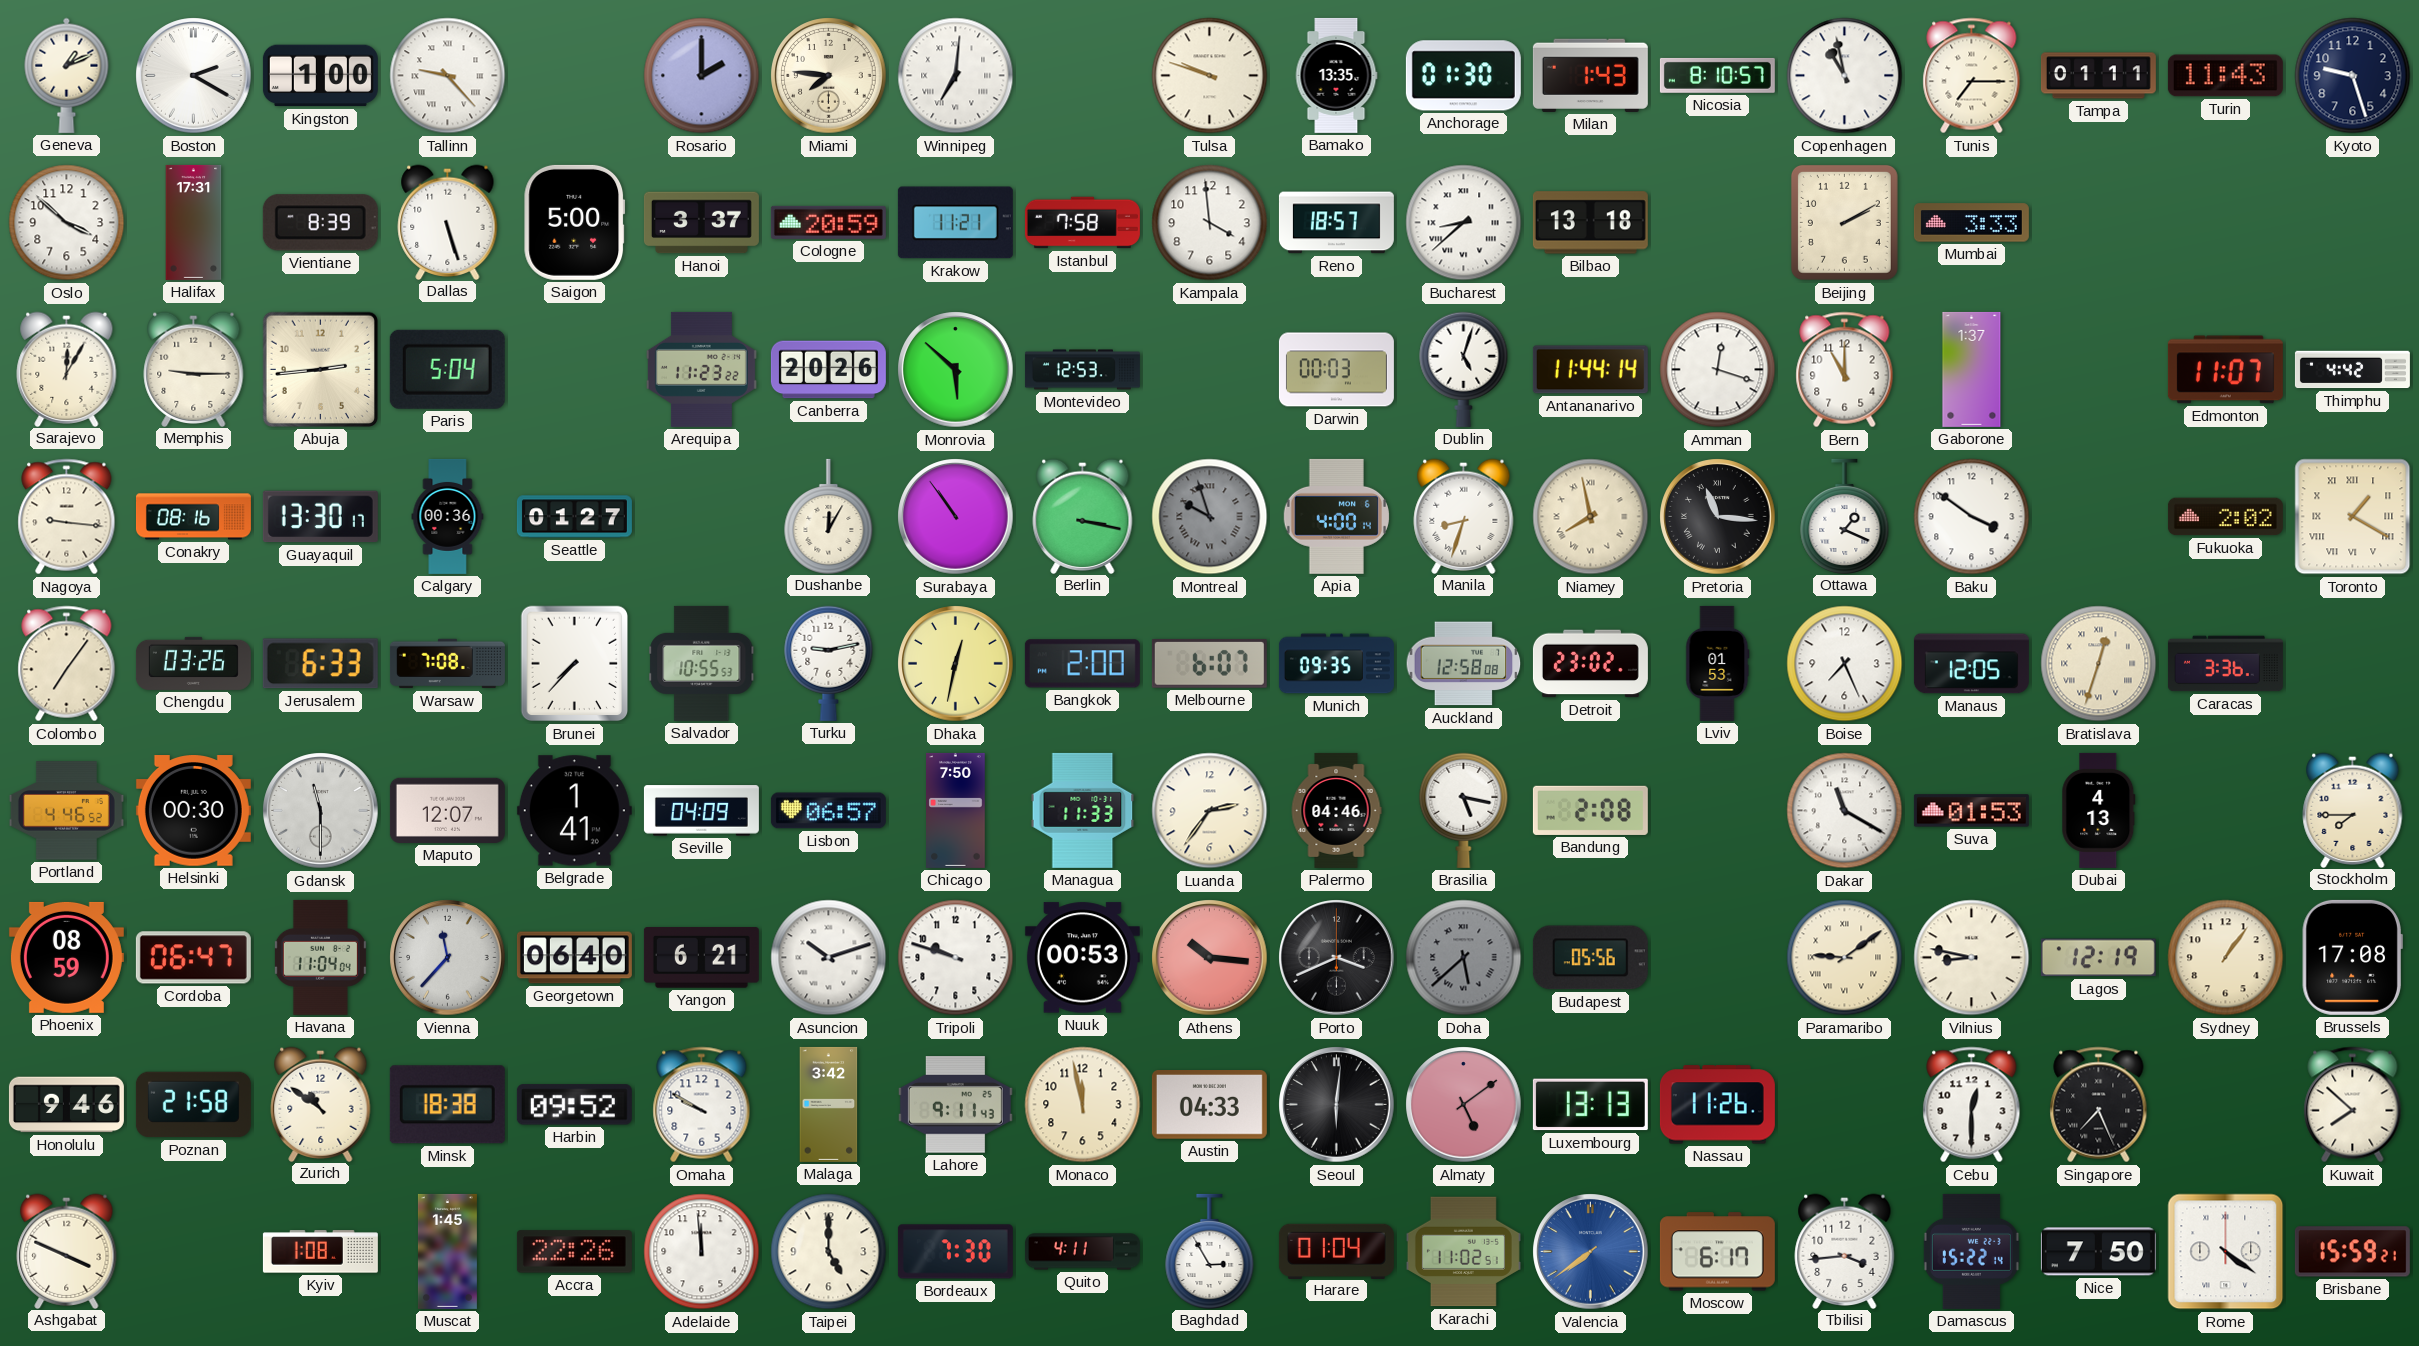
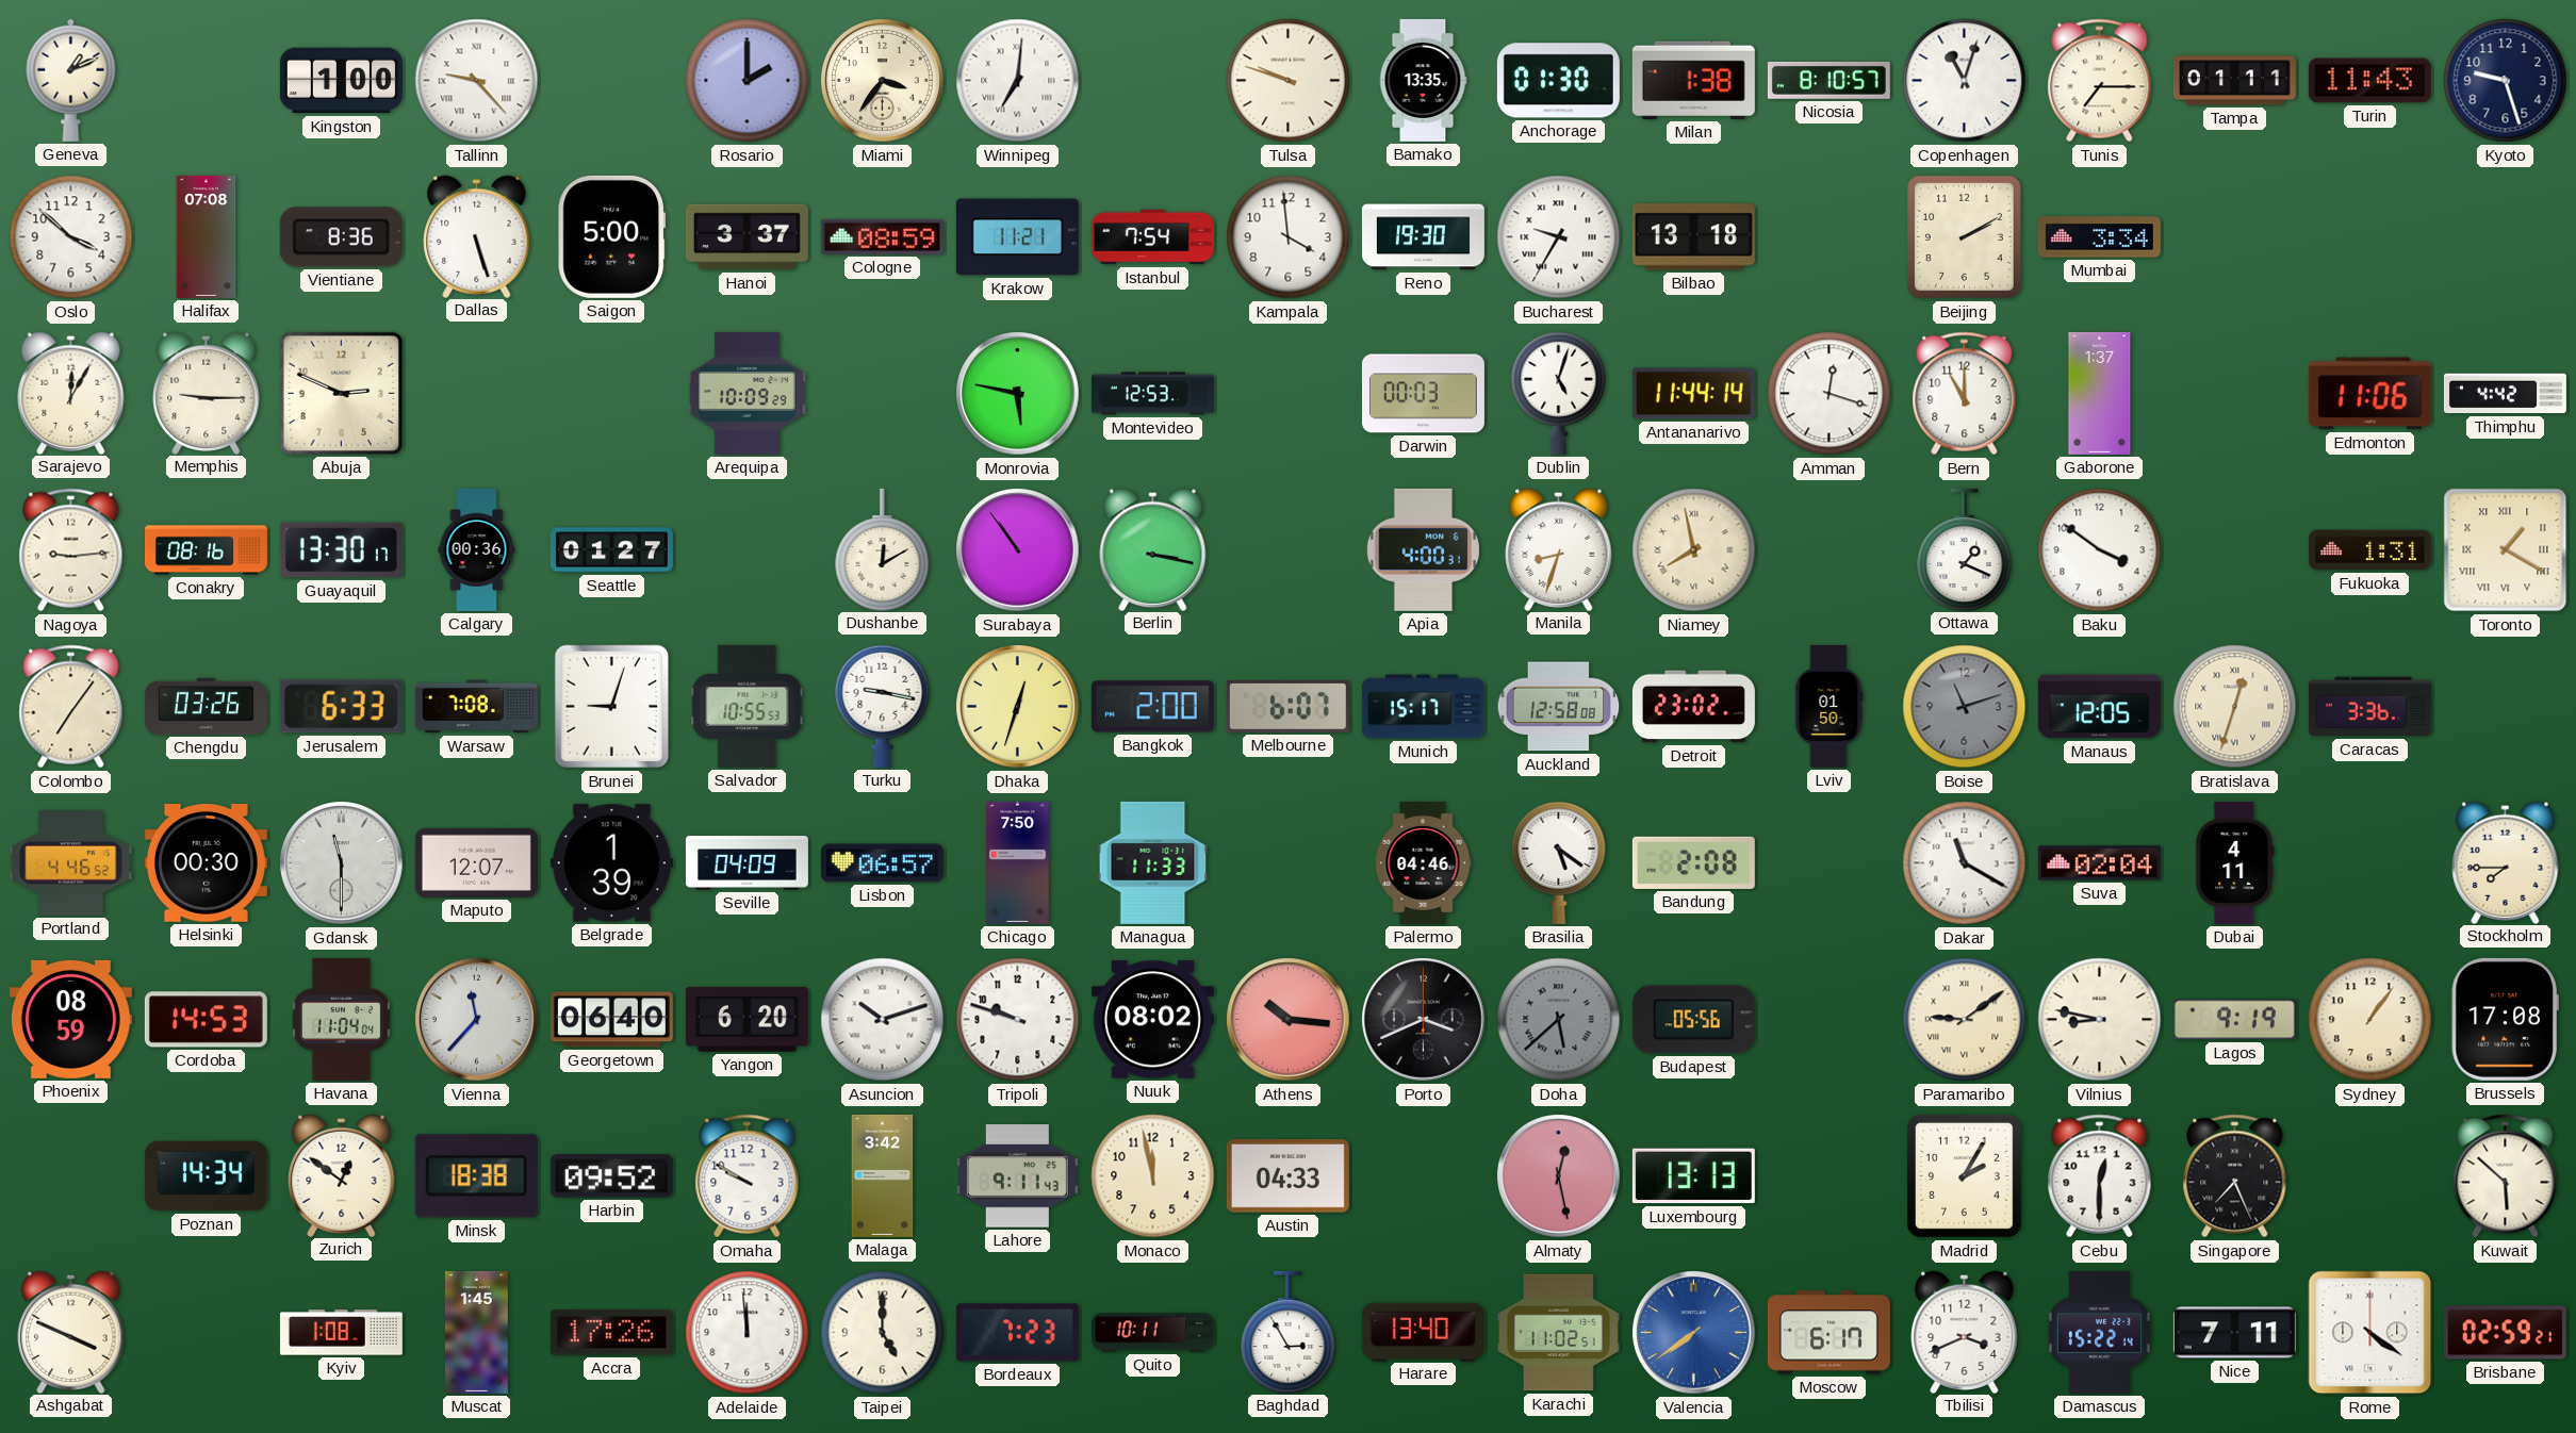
Boston: 2:20 -> none
Miami: 7:46 -> 3:36
Milan: 1:43 -> 1:38
Copenhagen: 10:58 -> 11:03
Halifax: 17:31 -> 07:08
Vientiane: 8:39 -> 8:36
Cologne: 20:59 -> 08:59
Istanbul: 7:58 -> 7:54
Reno: 18:57 -> 19:30
Bucharest: 8:38 -> 9:35
Mumbai: 3:33 -> 3:34
Abuja: 2:44 -> 2:49
Paris: 5:04 -> none
Arequipa: 11:23 -> 10:09
Canberra: 20:26 -> none
Monrovia: 5:52 -> 5:47
Edmonton: 11:07 -> 11:06
Nagoya: 9:16 -> 9:14
Dushanbe: 12:05 -> 12:10
Montreal: 9:57 -> none
Apia: 4:00:14 -> 4:00:31
Pretoria: 11:16 -> none
Fukuoka: 2:02 -> 1:31
Brunei: 7:37 -> 9:03
Turku: 9:13 -> 9:17
Dhaka: 12:32 -> 12:33
Munich: 09:35 -> 15:17
Lviv: 01:53 -> 01:50
Boise: 7:26 -> 11:12
Boise dial: white -> grey
Belgrade: 1:41 -> 1:39
Luanda: 2:36 -> none
Brasilia: 5:17 -> 5:21
Suva: 01:53 -> 02:04
Dubai: 4:13 -> 4:11
Cordoba: 06:47 -> 14:53
Yangon: 6:21 -> 6:20
Nuuk: 00:53 -> 08:02
Lagos: 12:19 -> 9:19
Honolulu: 9:46 -> none
Poznan: 21:58 -> 14:34
Zurich: 10:51 -> 12:51
Seoul: 6:01 -> none
Almaty: 5:09 -> 12:28
Nassau: 11:26 -> none
Madrid: none -> 2:05
Kuwait: 7:52 -> 5:52
Accra: 22:26 -> 17:26
Bordeaux: 7:30 -> 7:23
Quito: 4:11 -> 10:11
Harare: 01:04 -> 13:40
Tbilisi: 3:44 -> 3:41
Nice: 7:50 -> 7:11
Brisbane: 15:59 -> 02:59
